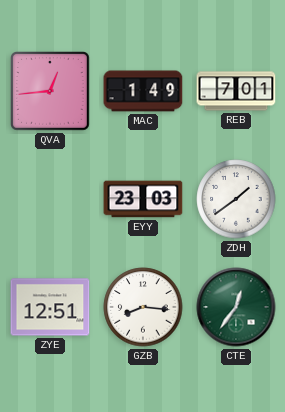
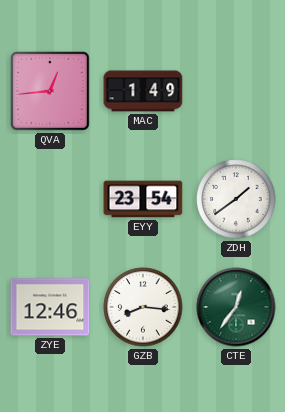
REB: 7:01 -> none
EYY: 23:03 -> 23:54
ZYE: 12:51 -> 12:46
